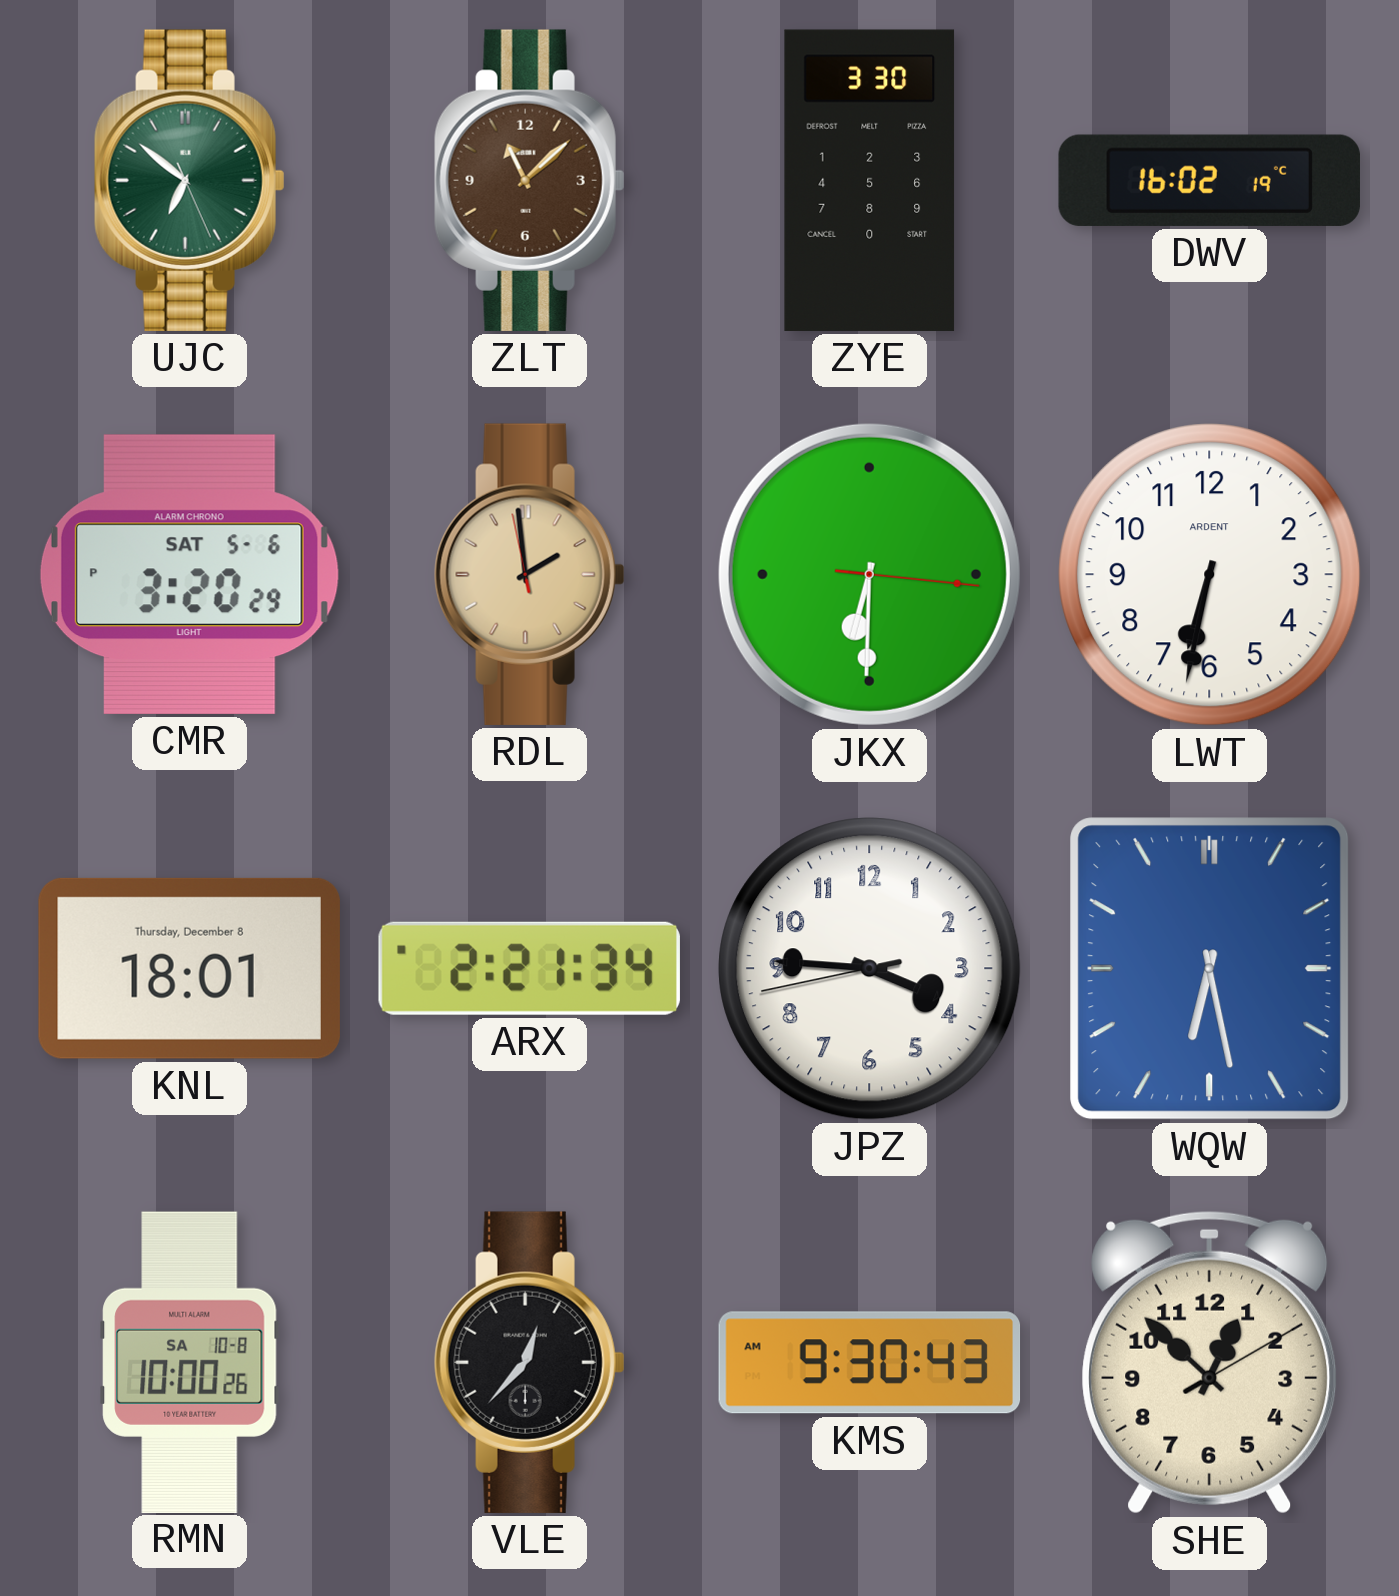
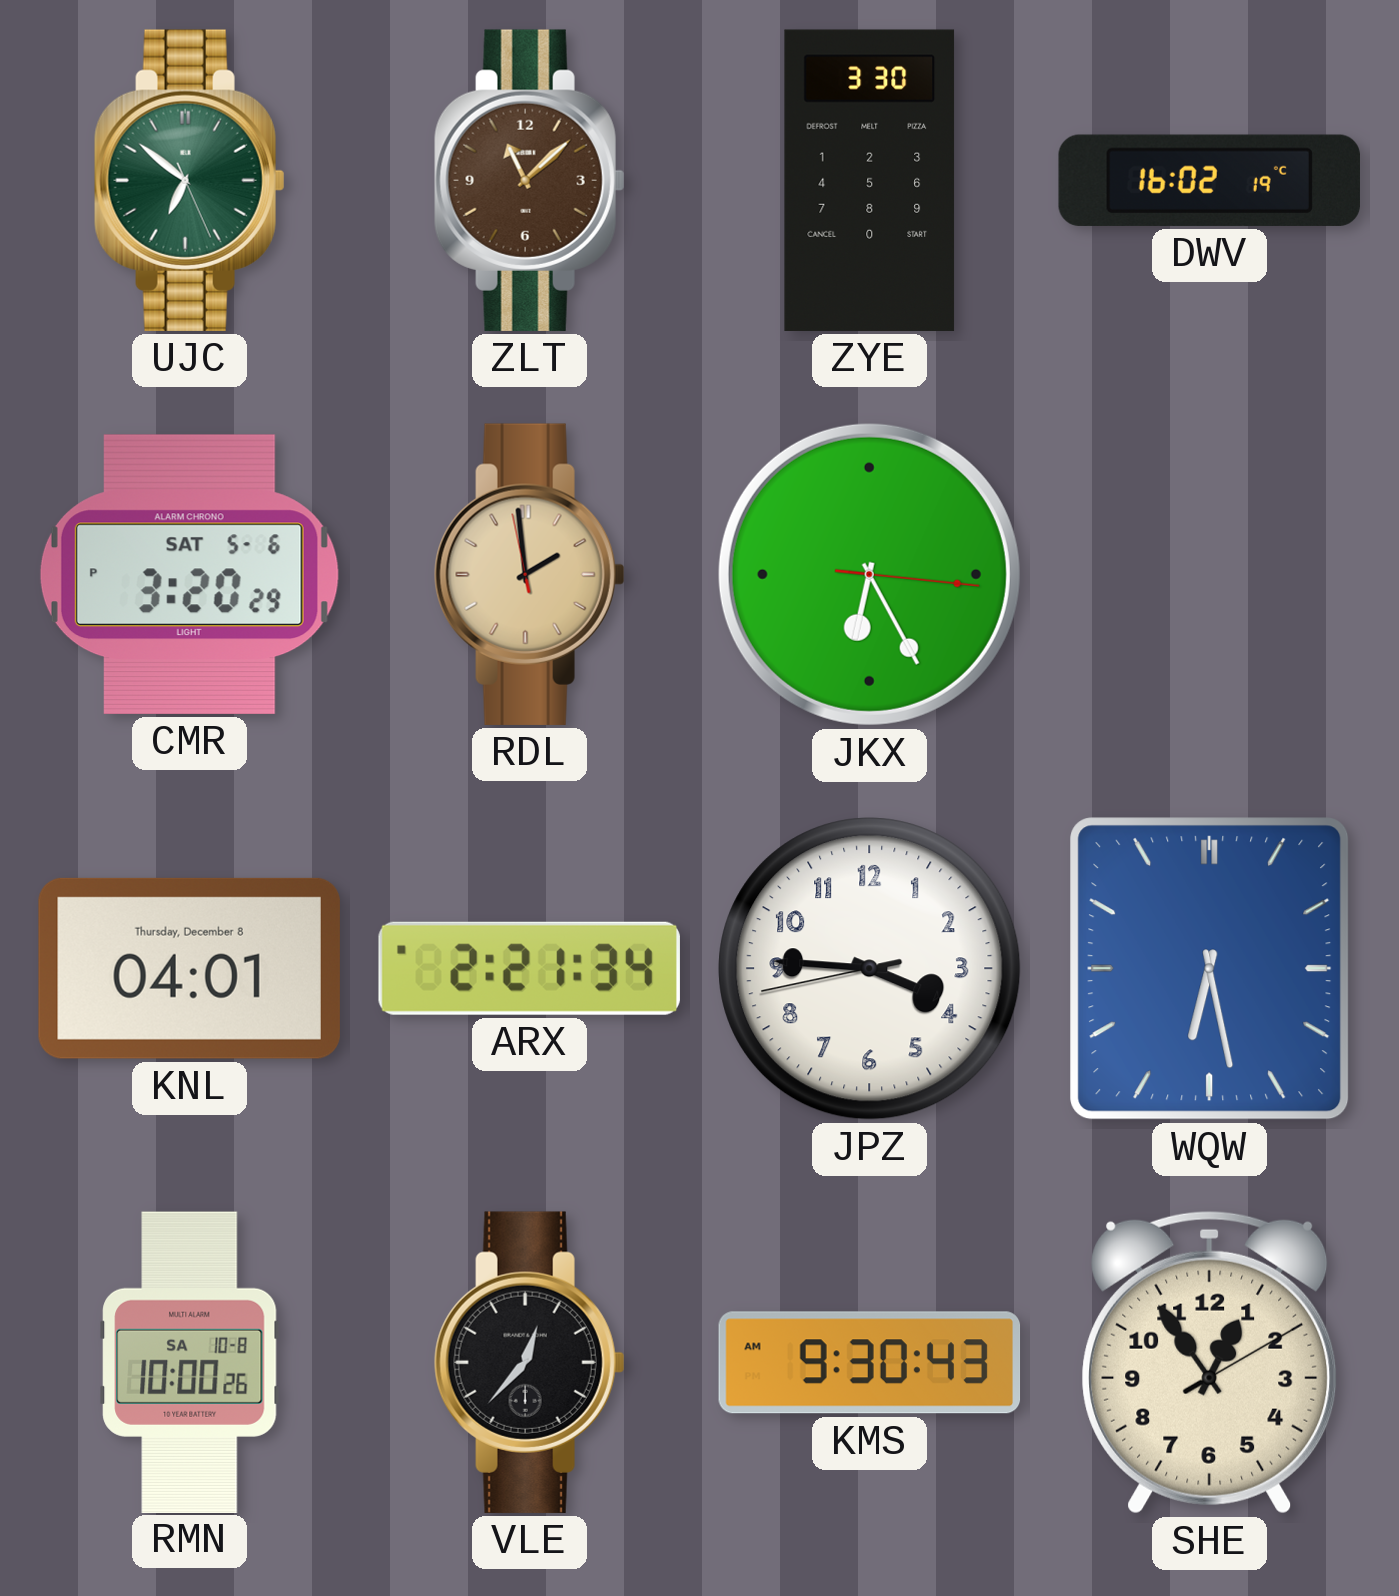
JKX: 6:30 -> 6:25
LWT: 6:32 -> none
KNL: 18:01 -> 04:01
SHE: 12:52 -> 12:54
